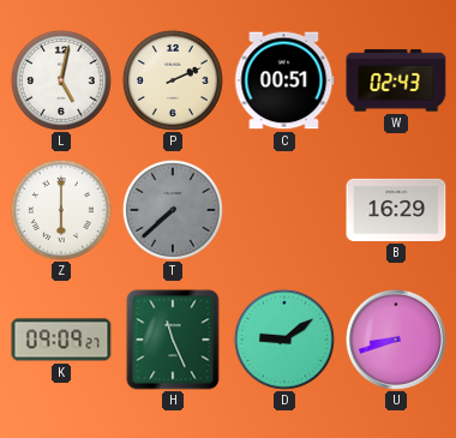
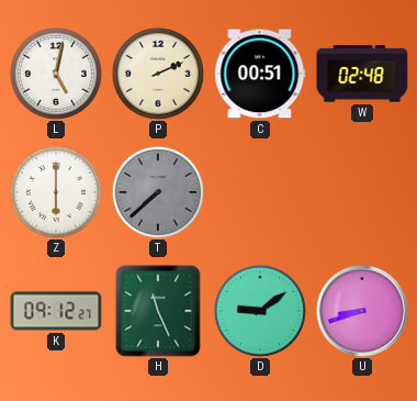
W: 02:43 -> 02:48
B: 16:29 -> none
K: 09:09 -> 09:12
